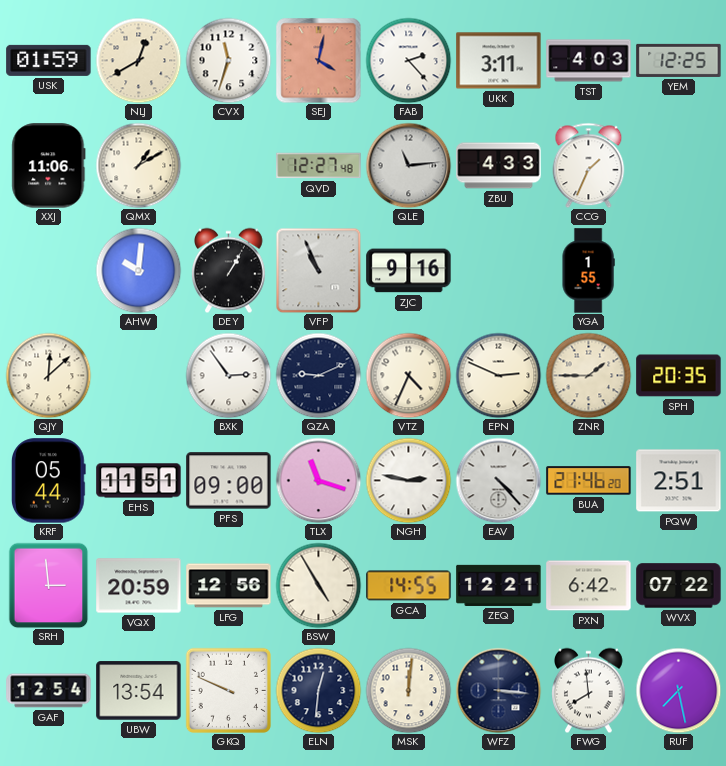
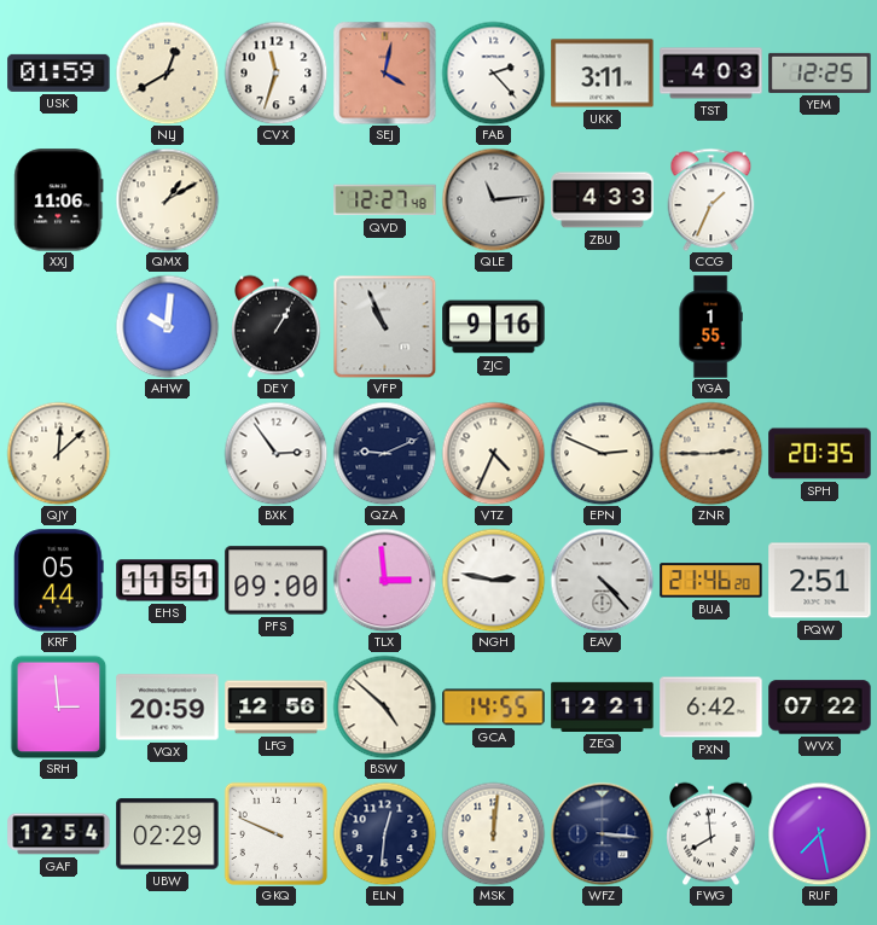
ZNR: 1:45 -> 2:45
TLX: 11:18 -> 2:59
BSW: 4:55 -> 4:52
UBW: 13:54 -> 02:29
